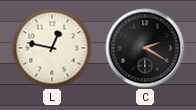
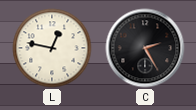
C: 2:20 -> 2:25
